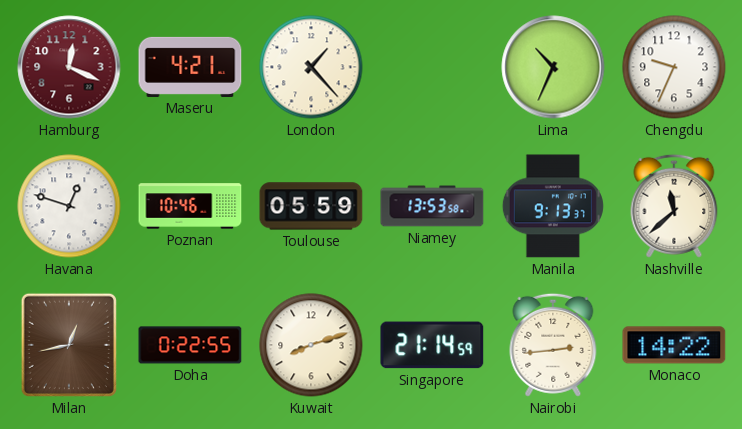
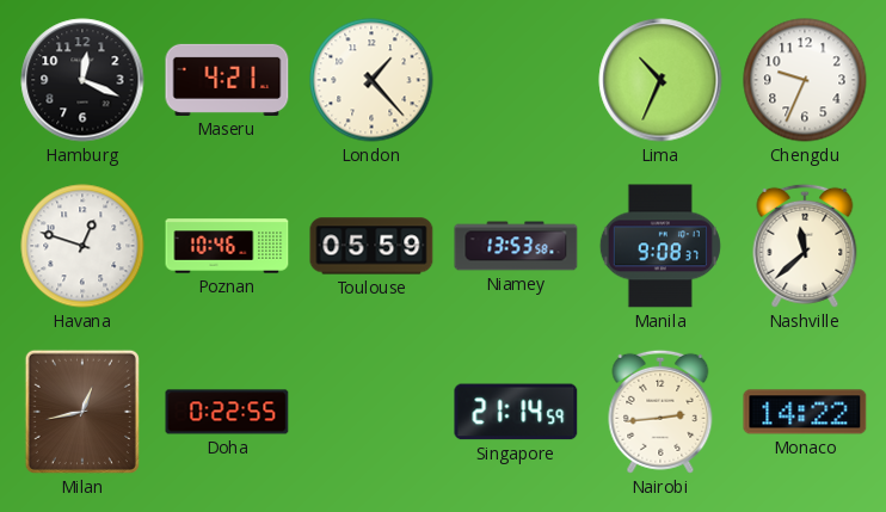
Hamburg dial: burgundy -> black
Manila: 9:13 -> 9:08
Kuwait: 8:12 -> none
